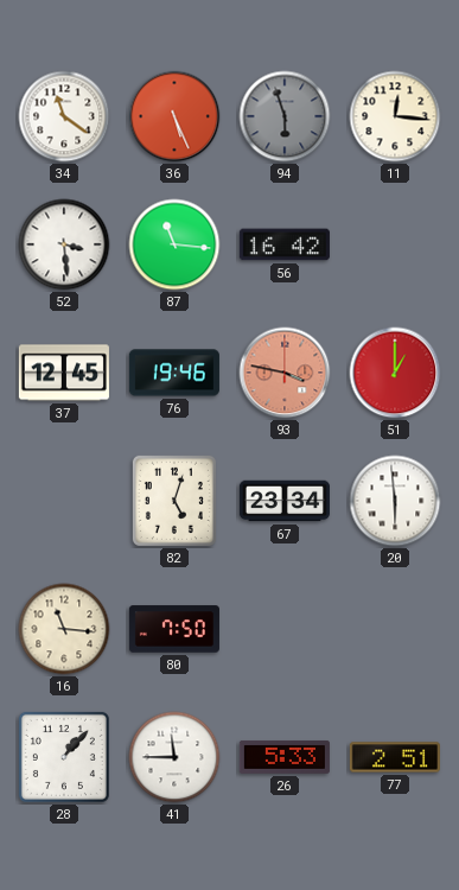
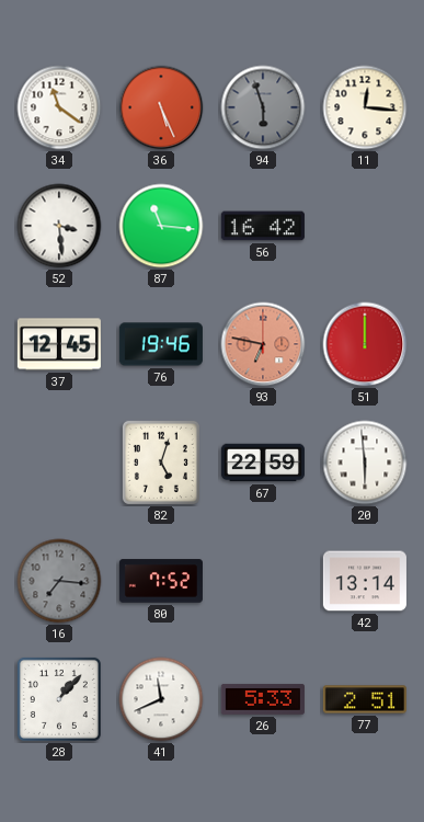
93: 3:47 -> 6:47
51: 1:00 -> 12:00
67: 23:34 -> 22:59
16: 11:16 -> 7:16
16 dial: cream -> grey
80: 7:50 -> 7:52
42: none -> 13:14
41: 11:45 -> 11:41
